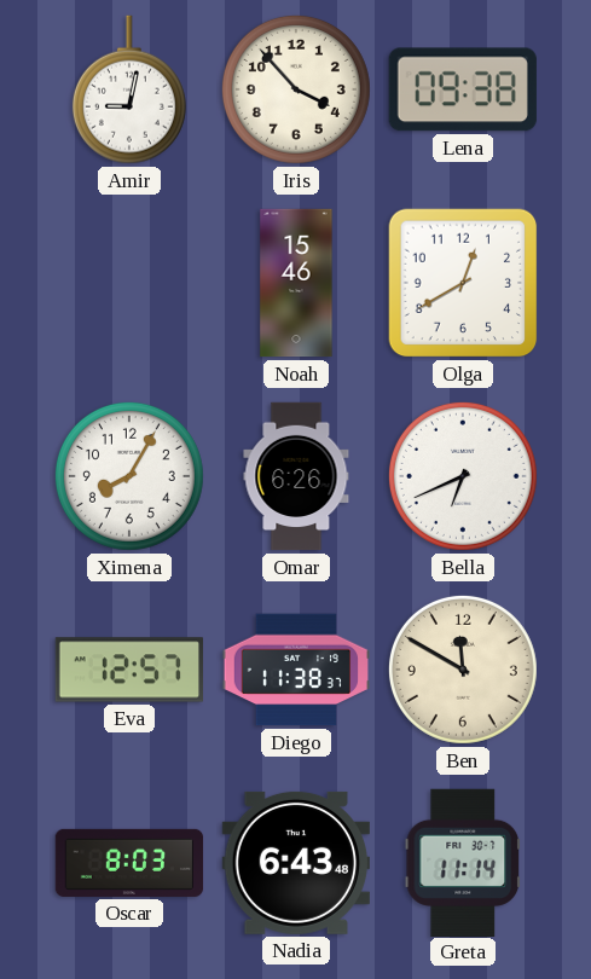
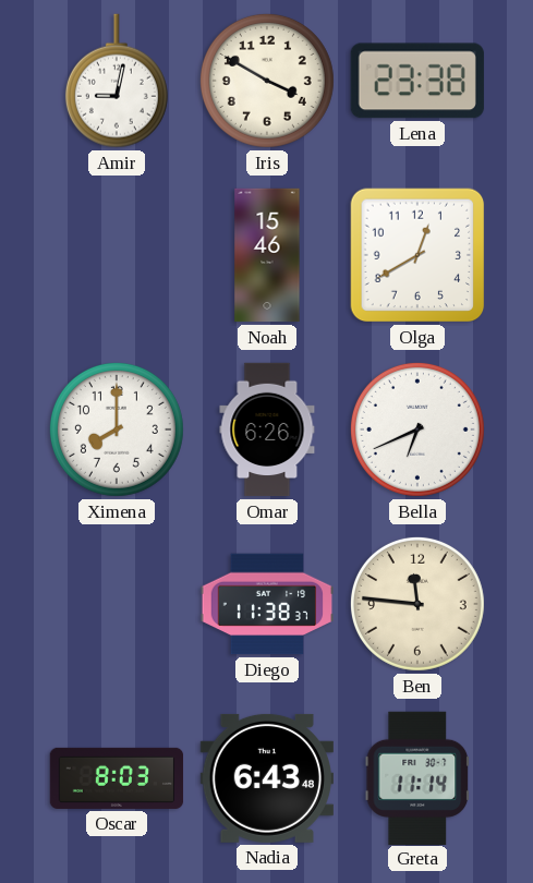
Iris: 3:53 -> 3:50
Lena: 09:38 -> 23:38
Ximena: 8:05 -> 8:00
Eva: 12:57 -> none
Ben: 11:50 -> 11:46
